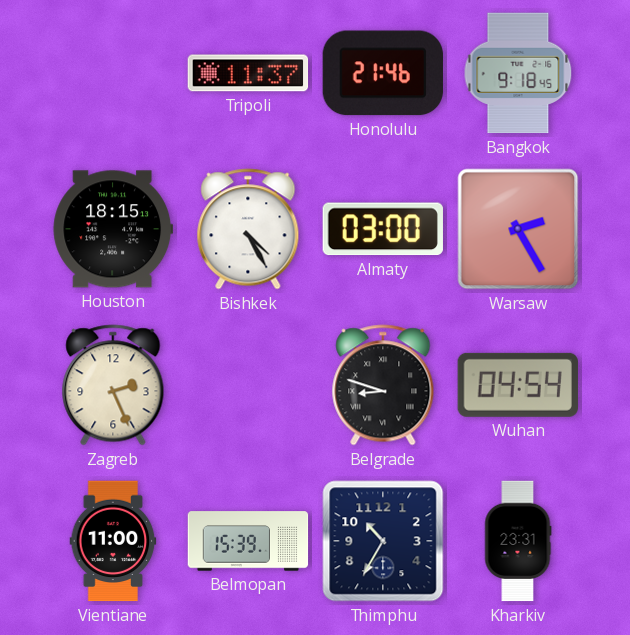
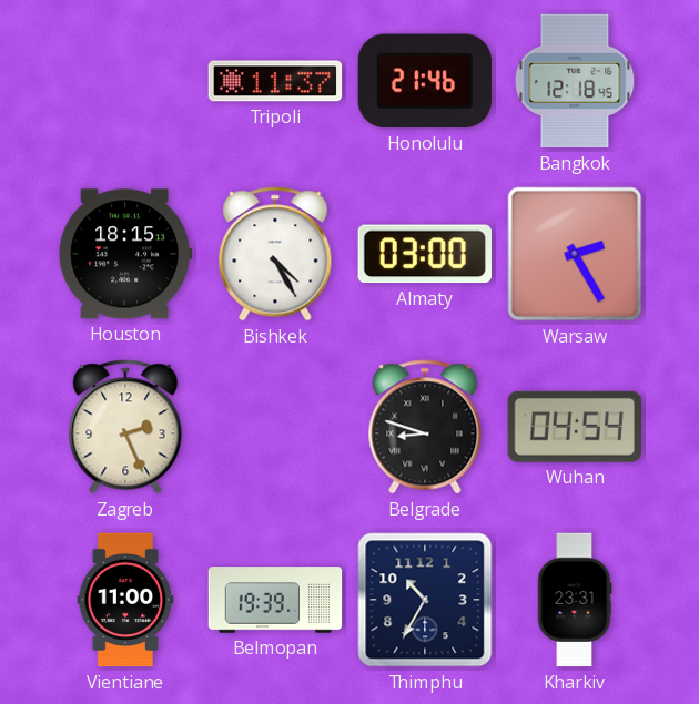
Bangkok: 9:18 -> 12:18
Belmopan: 15:39 -> 19:39
